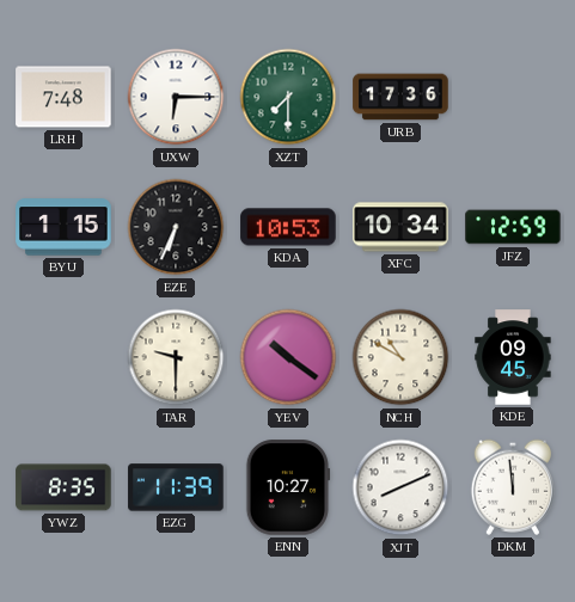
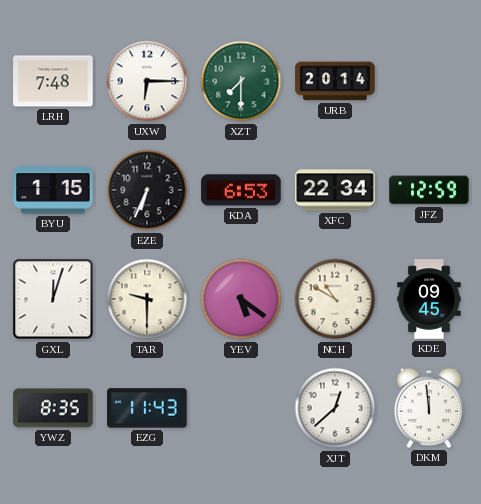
URB: 17:36 -> 20:14
KDA: 10:53 -> 6:53
XFC: 10:34 -> 22:34
GXL: none -> 12:03
YEV: 10:21 -> 5:21
EZG: 11:39 -> 11:43
ENN: 10:27 -> none
XJT: 8:11 -> 12:38
